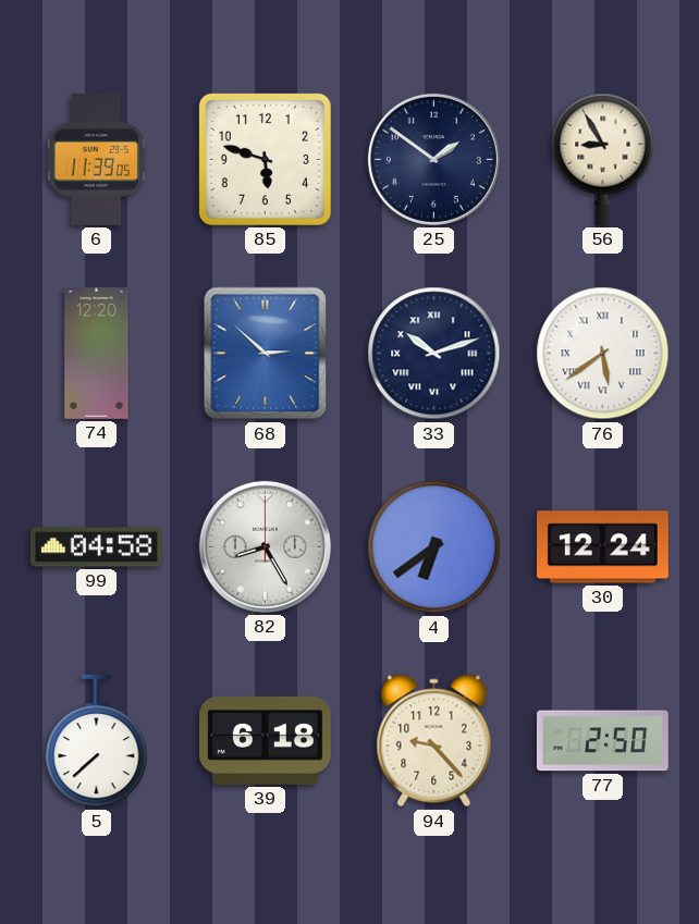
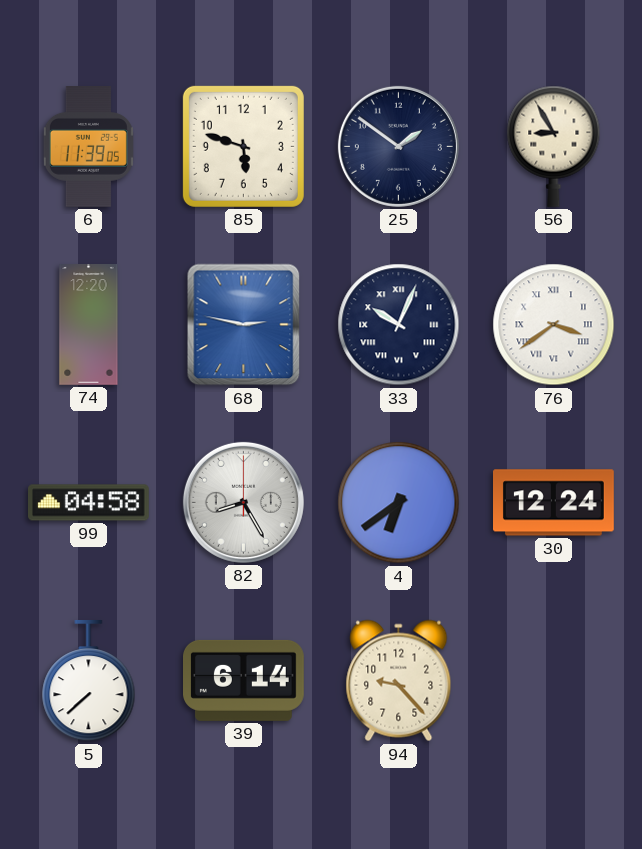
68: 2:52 -> 2:47
33: 10:12 -> 10:04
76: 5:39 -> 3:39
39: 6:18 -> 6:14
77: 2:50 -> none
